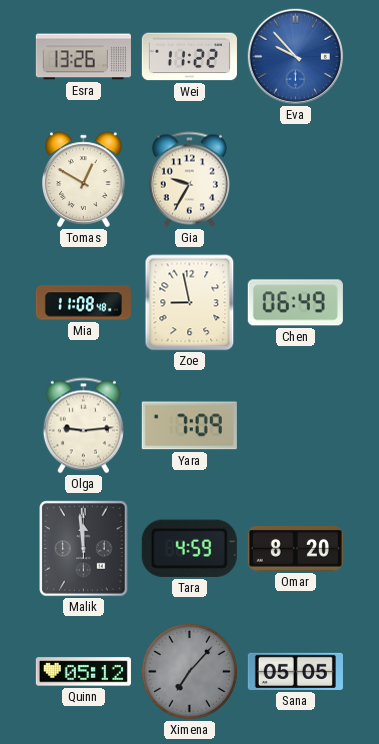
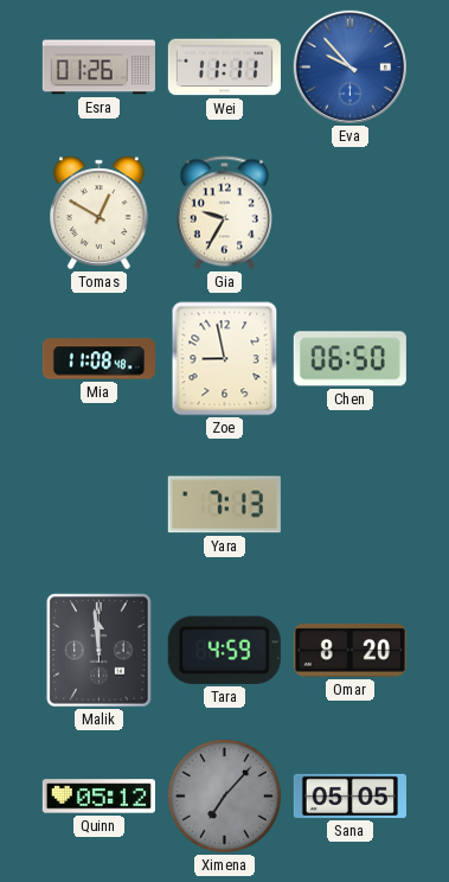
Esra: 13:26 -> 01:26
Wei: 11:22 -> 11:11
Chen: 06:49 -> 06:50
Olga: 9:14 -> none
Yara: 7:09 -> 7:13
